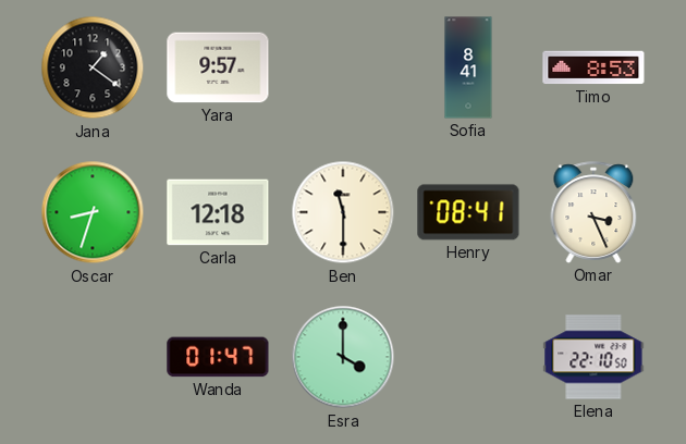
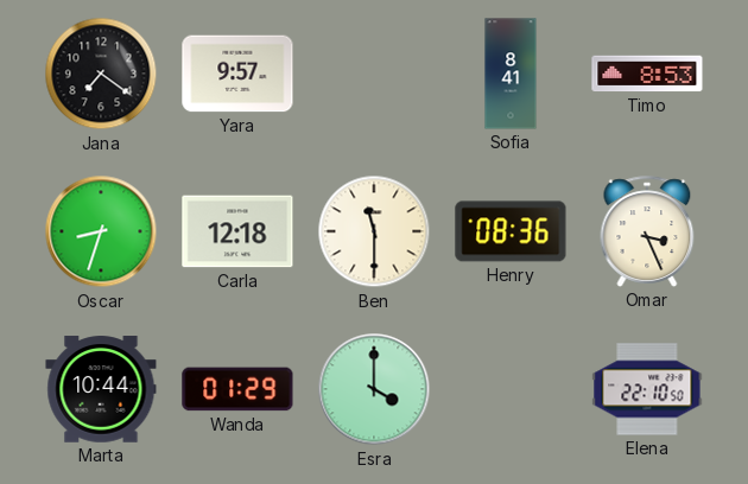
Jana: 1:21 -> 7:21
Henry: 08:41 -> 08:36
Marta: none -> 10:44
Wanda: 01:47 -> 01:29
